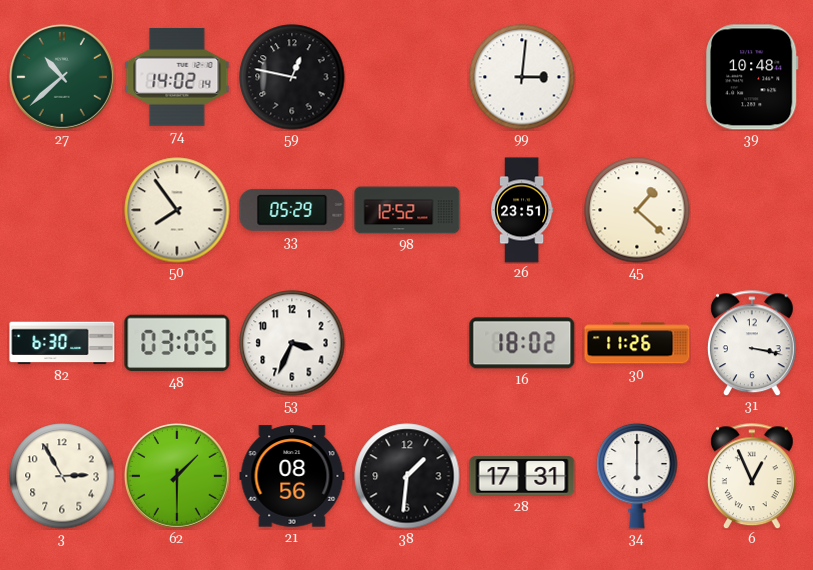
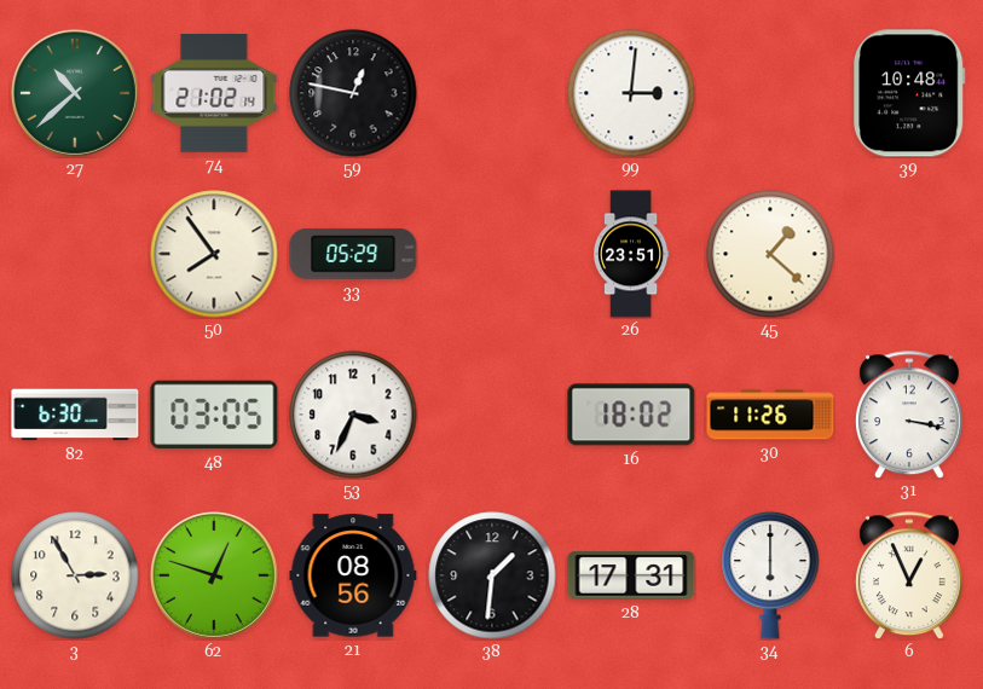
74: 14:02 -> 21:02
98: 12:52 -> none
62: 1:30 -> 12:48
